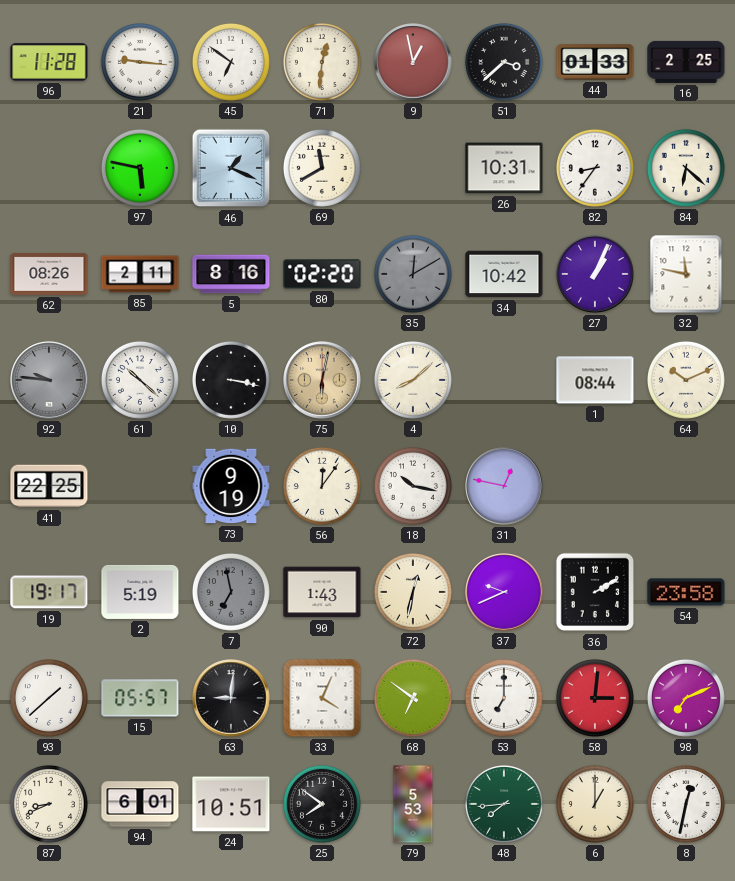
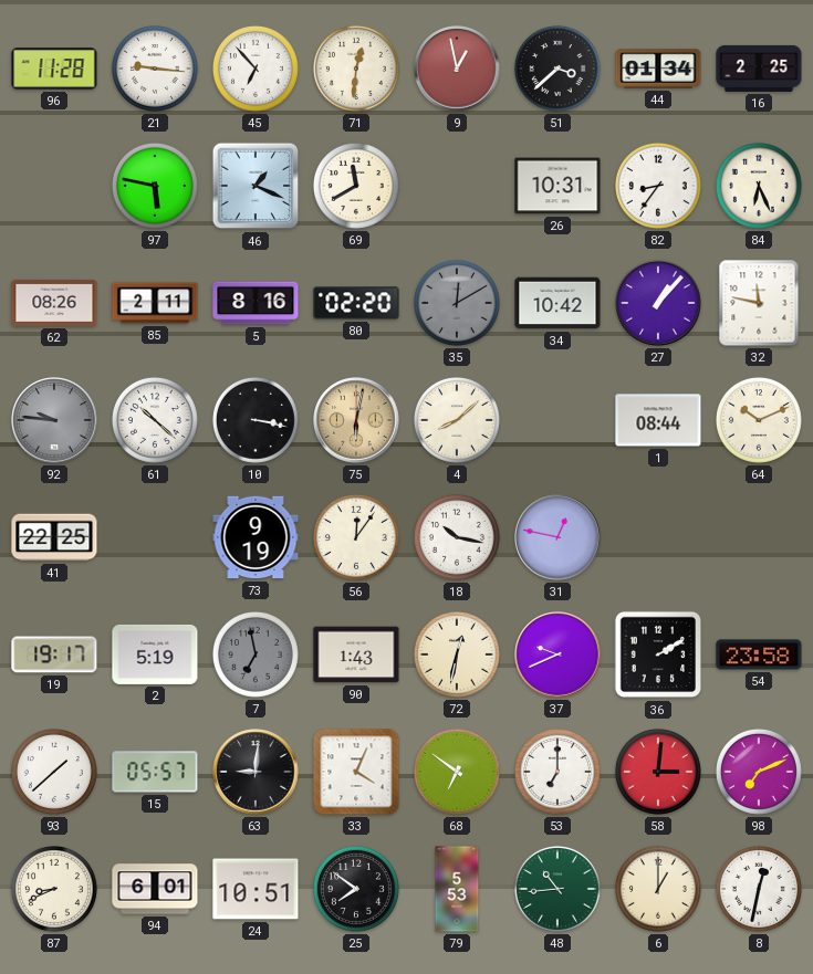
45: 6:51 -> 6:53
44: 01:33 -> 01:34
84: 6:22 -> 6:26
27: 1:04 -> 1:07
48: 7:44 -> 10:44
